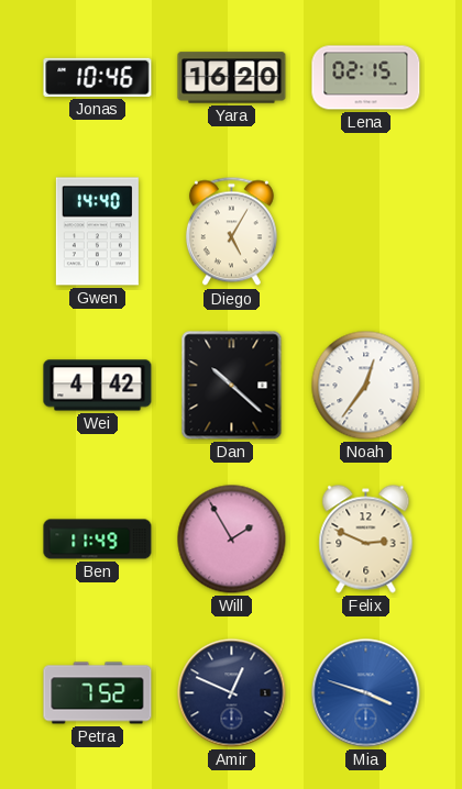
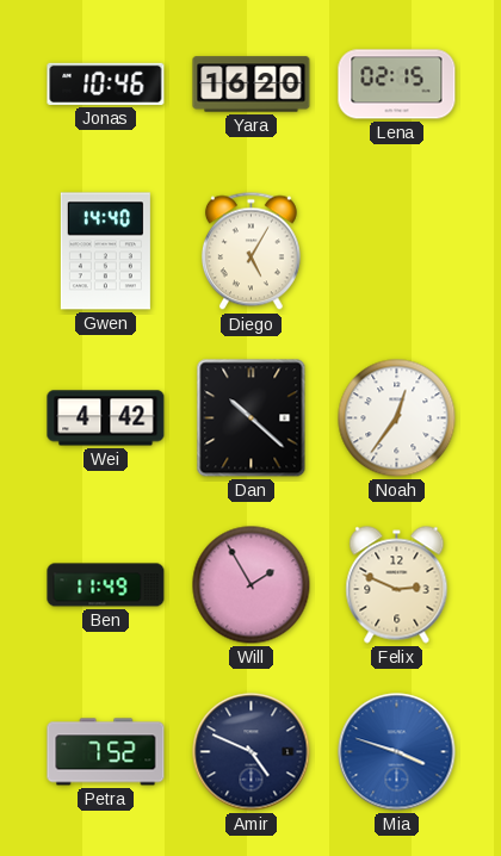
Amir: 12:49 -> 4:49
